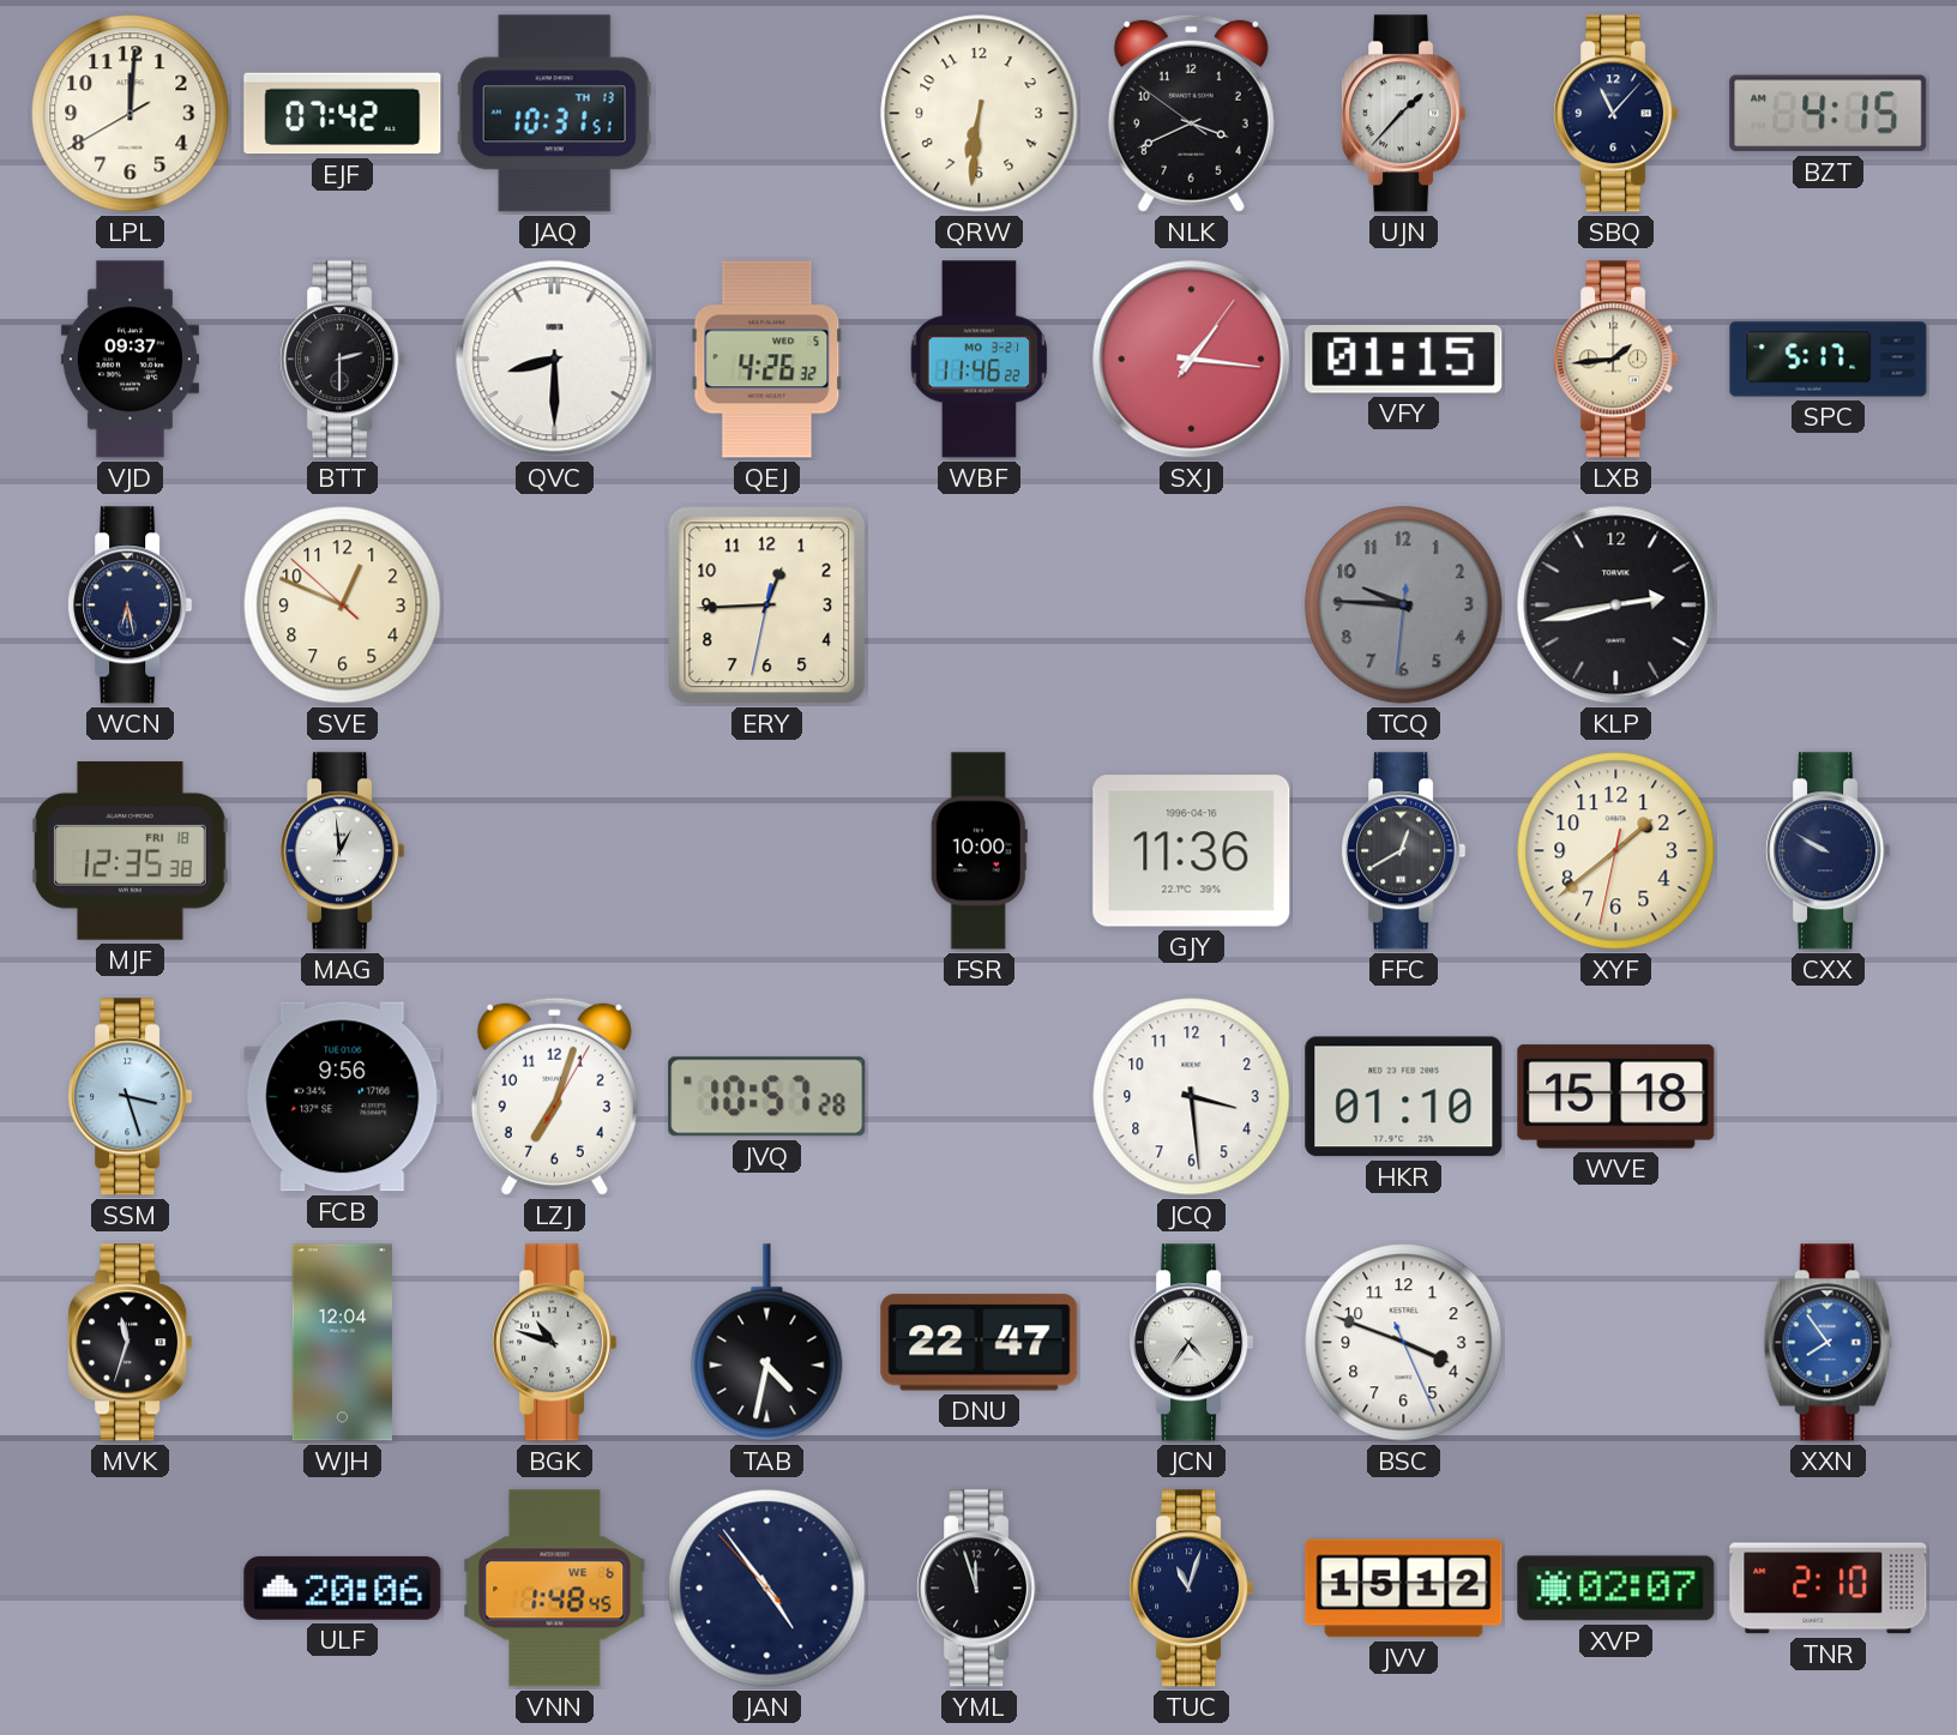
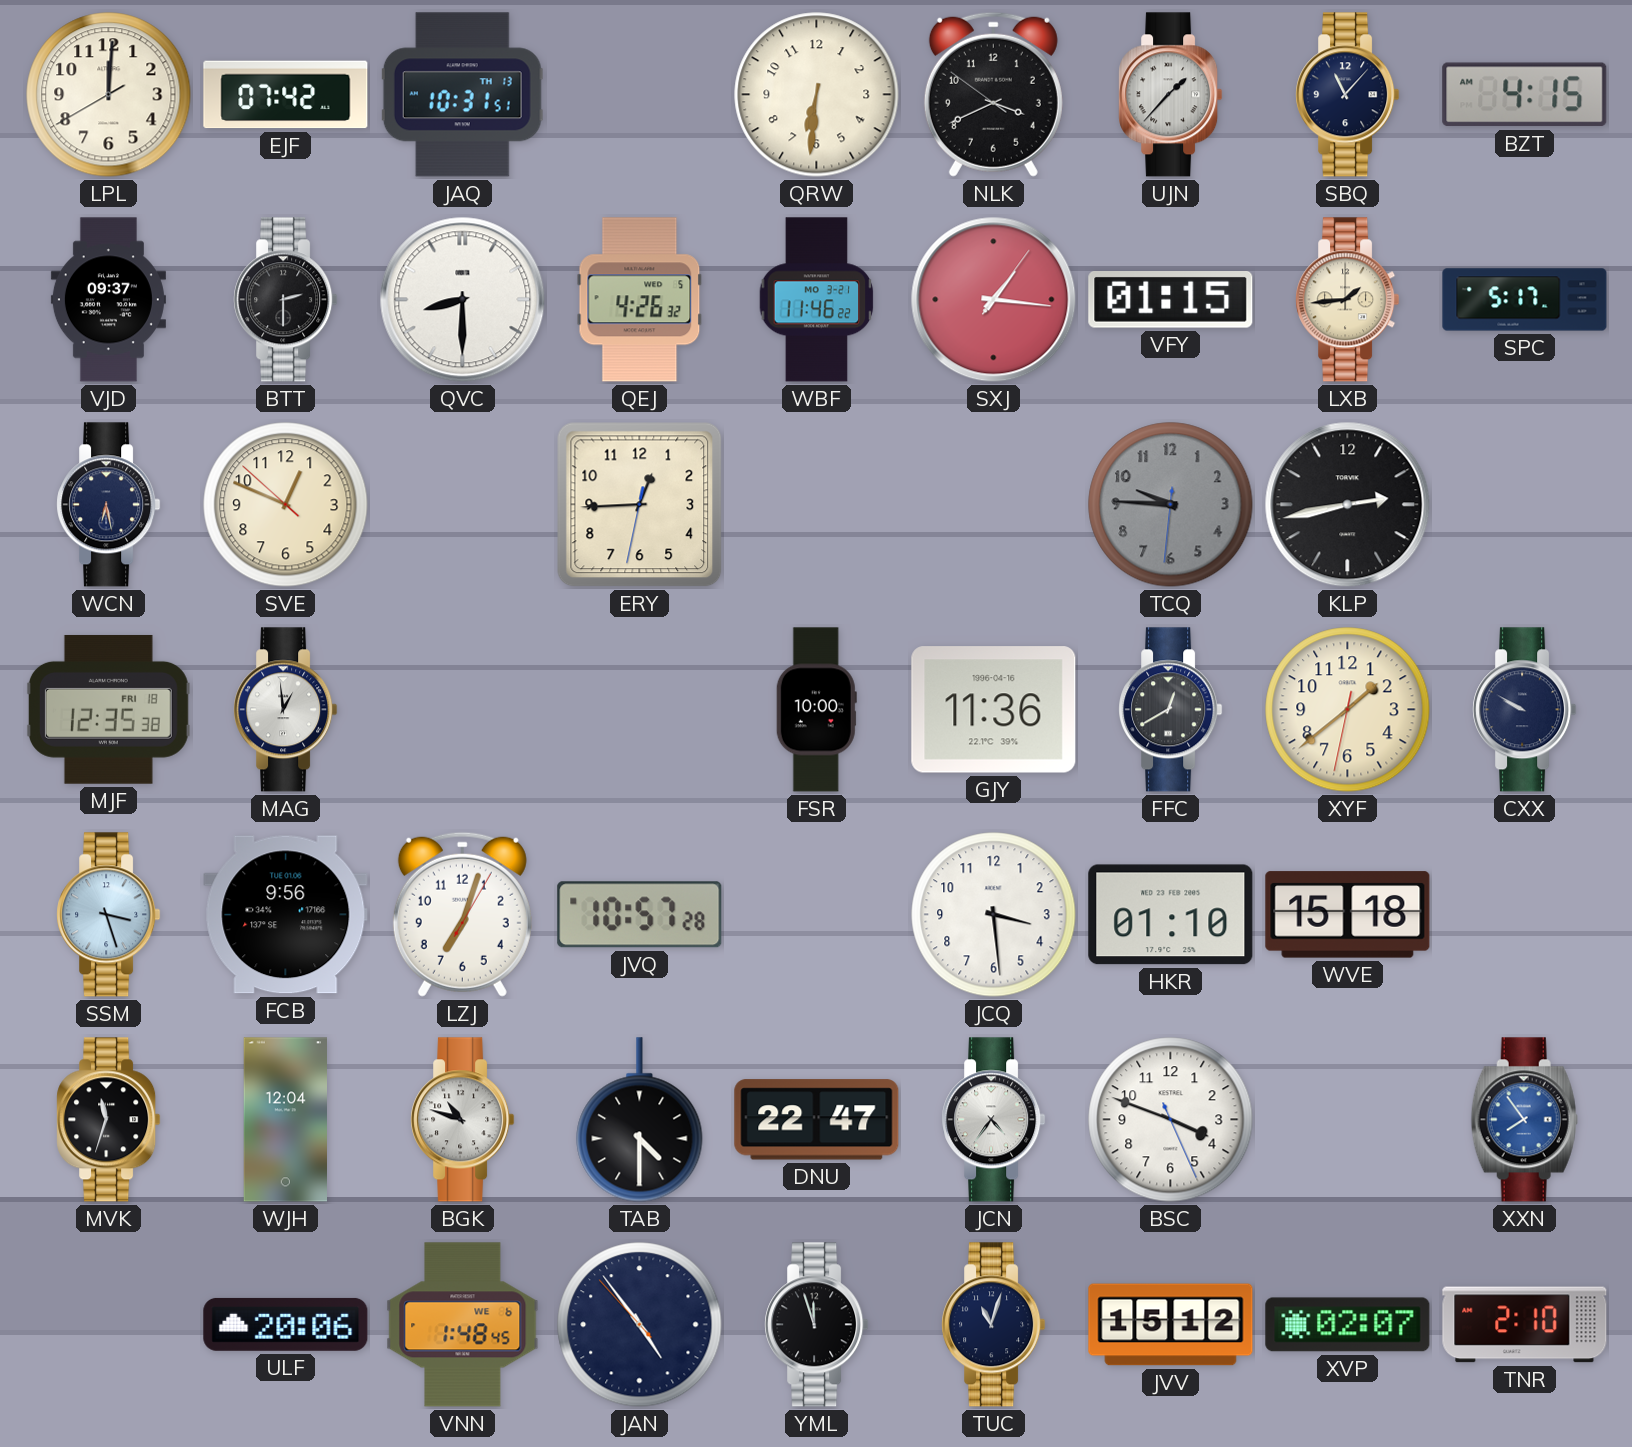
TAB: 4:32 -> 4:30
